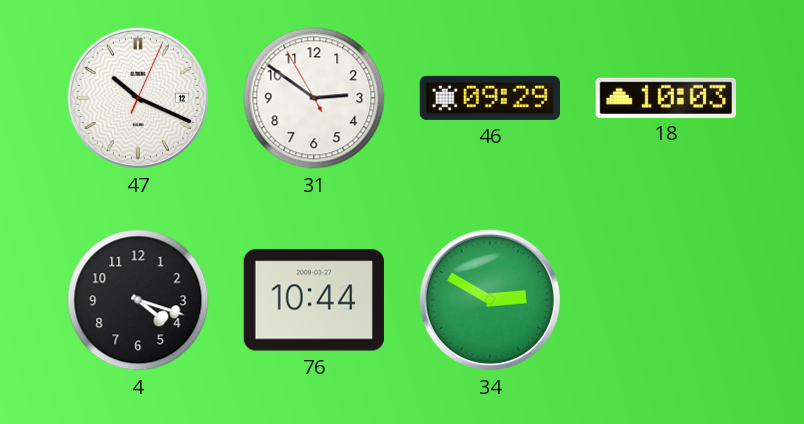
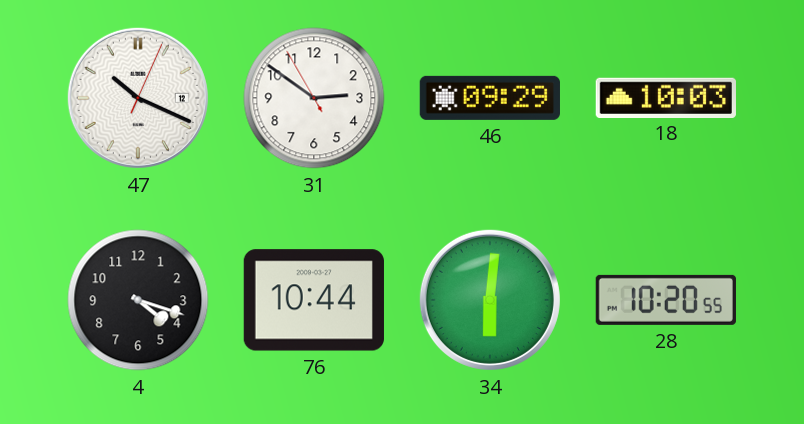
34: 2:50 -> 6:01
28: none -> 10:20
